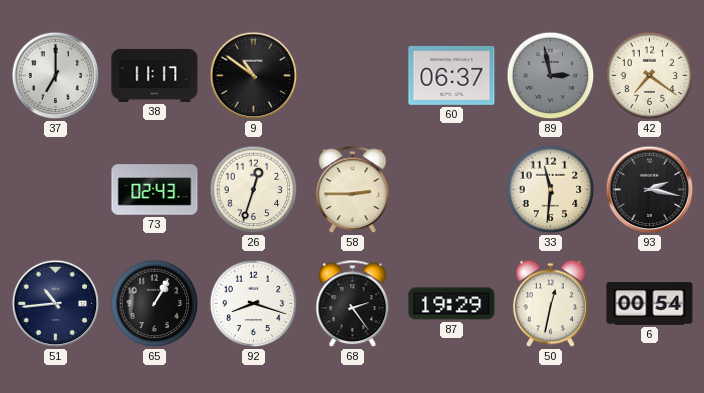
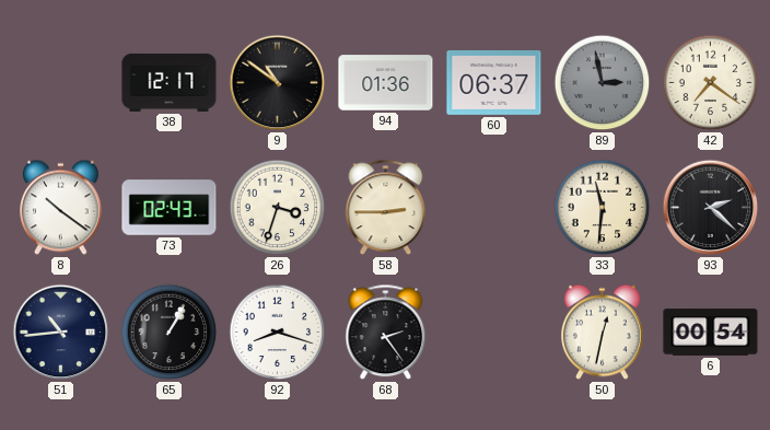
37: 7:00 -> none
38: 11:17 -> 12:17
94: none -> 01:36
8: none -> 10:21
26: 12:33 -> 3:33
93: 2:17 -> 2:22
87: 19:29 -> none
